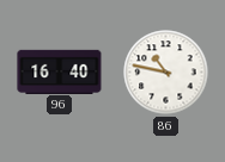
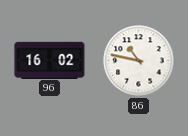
96: 16:40 -> 16:02
